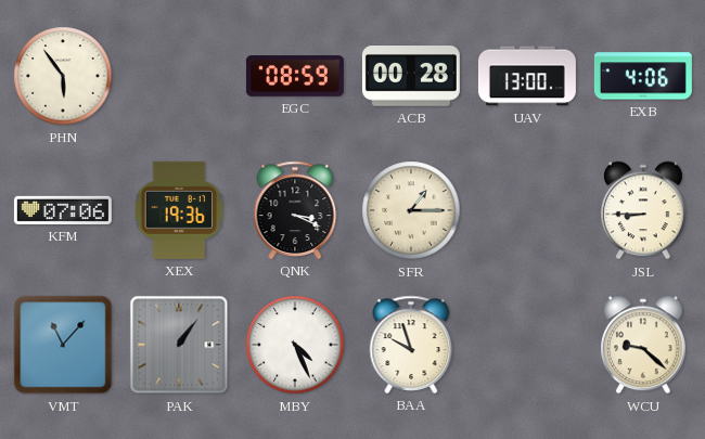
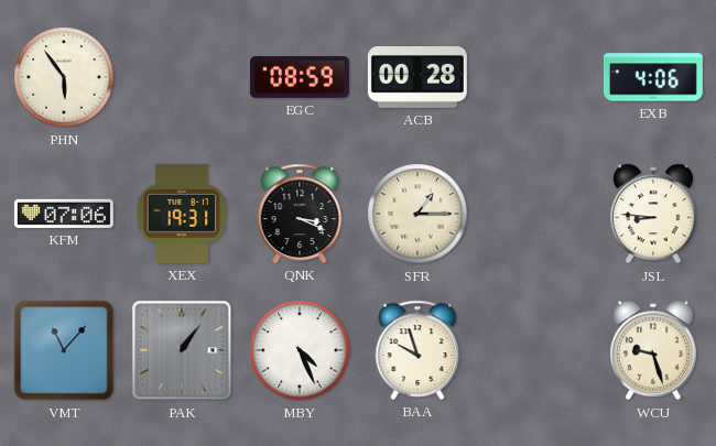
UAV: 13:00 -> none
XEX: 19:36 -> 19:31
JSL: 8:45 -> 8:46
WCU: 9:22 -> 9:27
